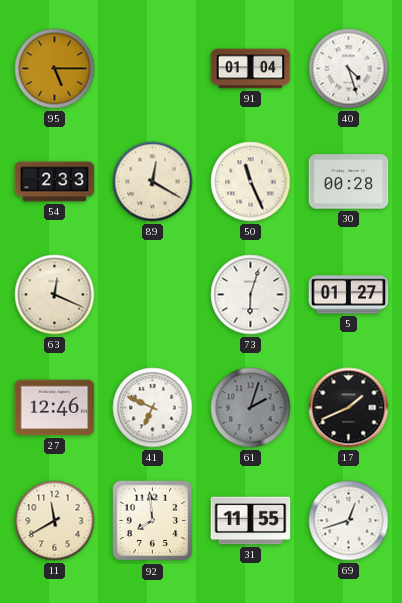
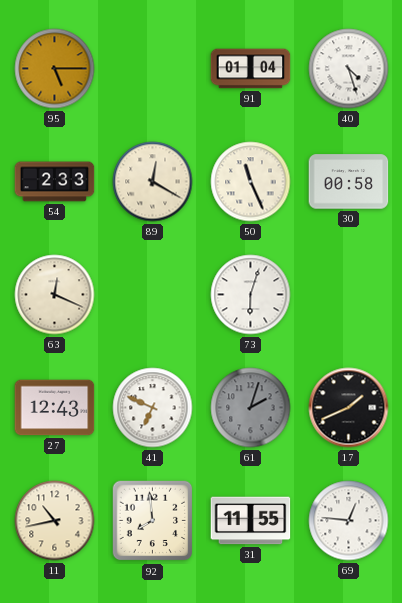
30: 00:28 -> 00:58
5: 01:27 -> none
27: 12:46 -> 12:43
11: 11:40 -> 10:43
69: 12:42 -> 12:46
